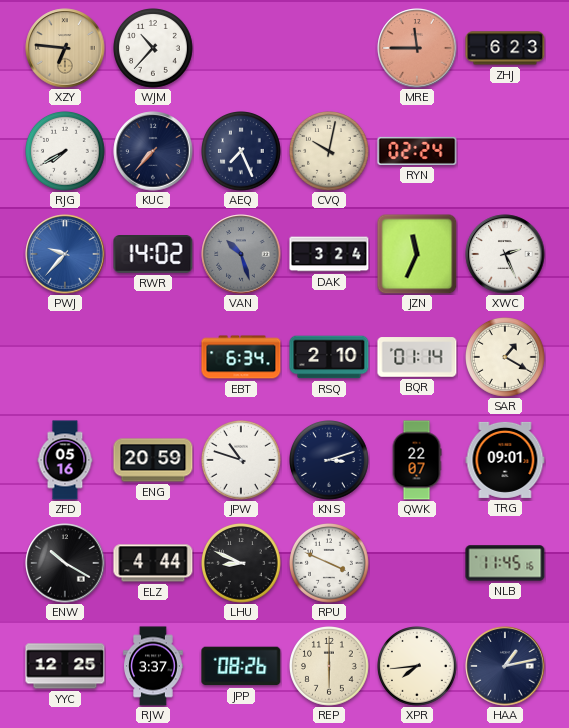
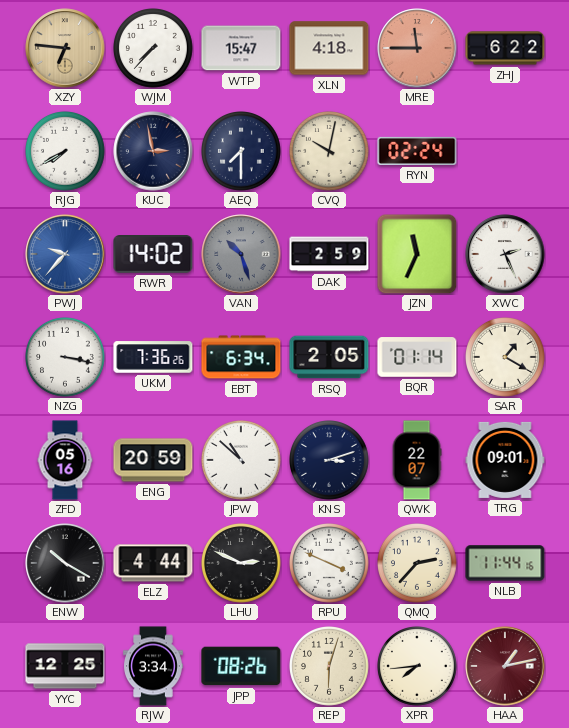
WJM: 10:37 -> 7:37
WTP: none -> 15:47
XLN: none -> 4:18
ZHJ: 6:23 -> 6:22
KUC: 7:37 -> 2:58
AEQ: 7:26 -> 7:30
DAK: 3:24 -> 2:59
NZG: none -> 3:17
UKM: none -> 7:36
RSQ: 2:10 -> 2:05
JPW: 10:48 -> 10:52
LHU: 8:49 -> 2:49
QMQ: none -> 2:37
NLB: 11:45 -> 11:44
RJW: 3:37 -> 3:34
REP: 6:00 -> 6:03
HAA dial: navy -> burgundy
